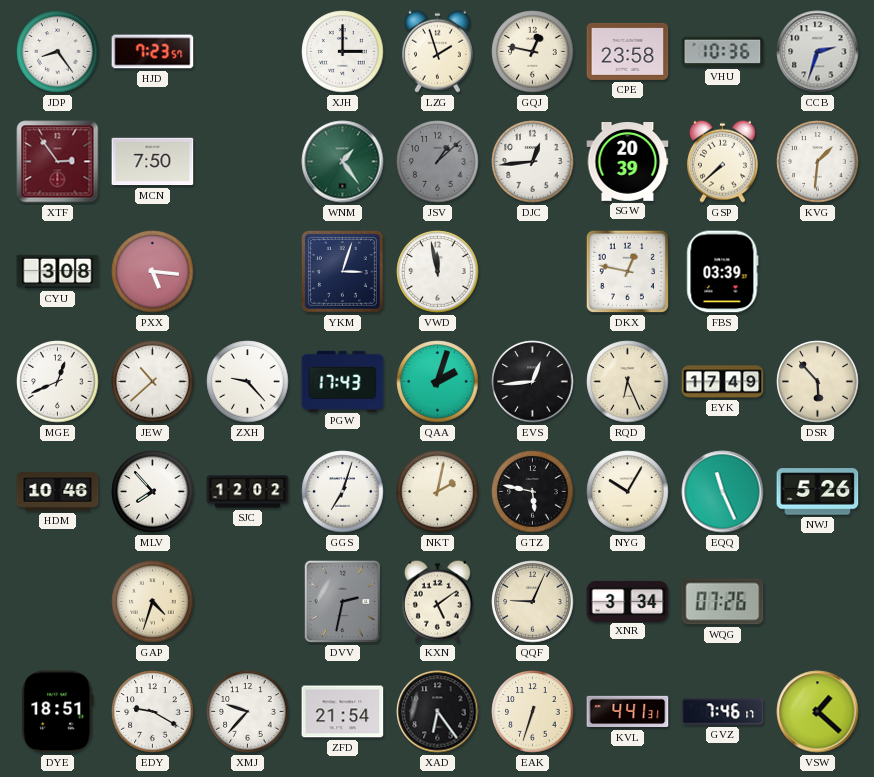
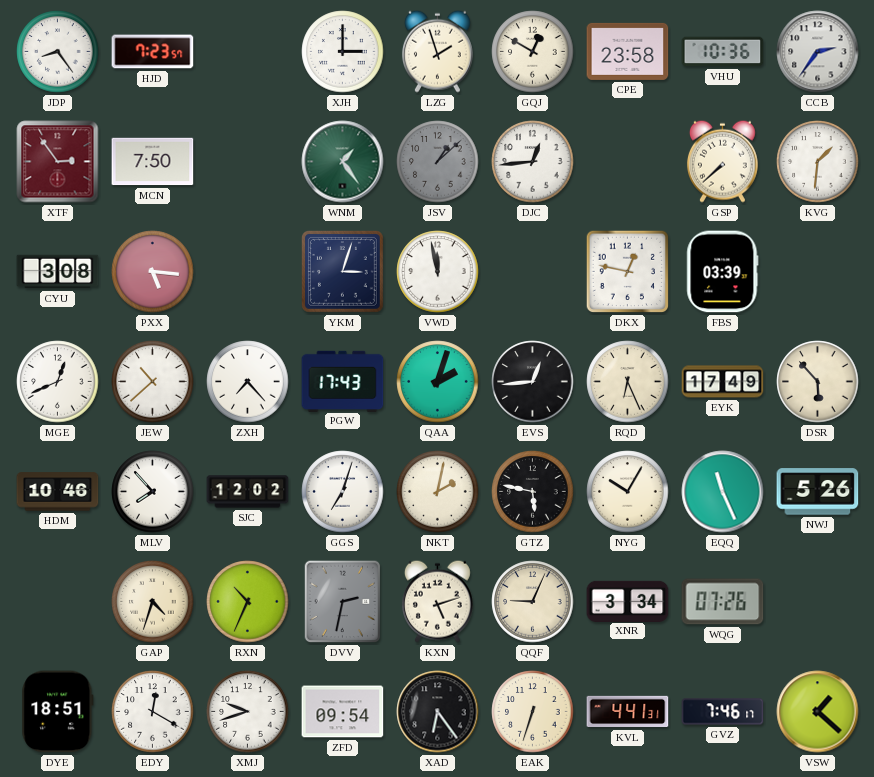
GQJ: 12:47 -> 12:50
CCB: 2:33 -> 2:36
SGW: 20:39 -> none
ZXH: 9:23 -> 7:23
RXN: none -> 10:34
KXN: 5:09 -> 5:12
EDY: 9:20 -> 12:20
XMJ: 9:37 -> 9:42
ZFD: 21:54 -> 09:54
